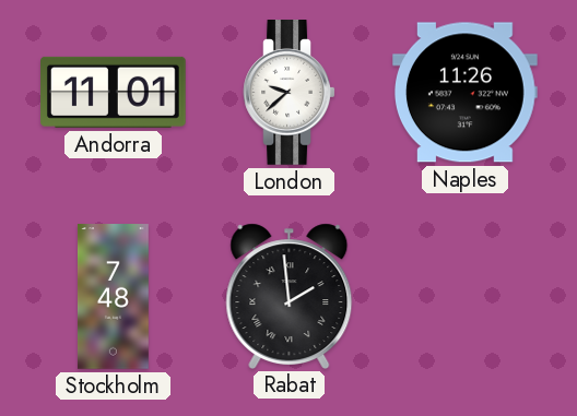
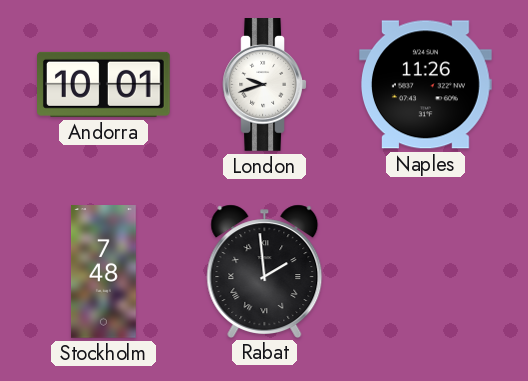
Andorra: 11:01 -> 10:01
London: 9:38 -> 9:42
